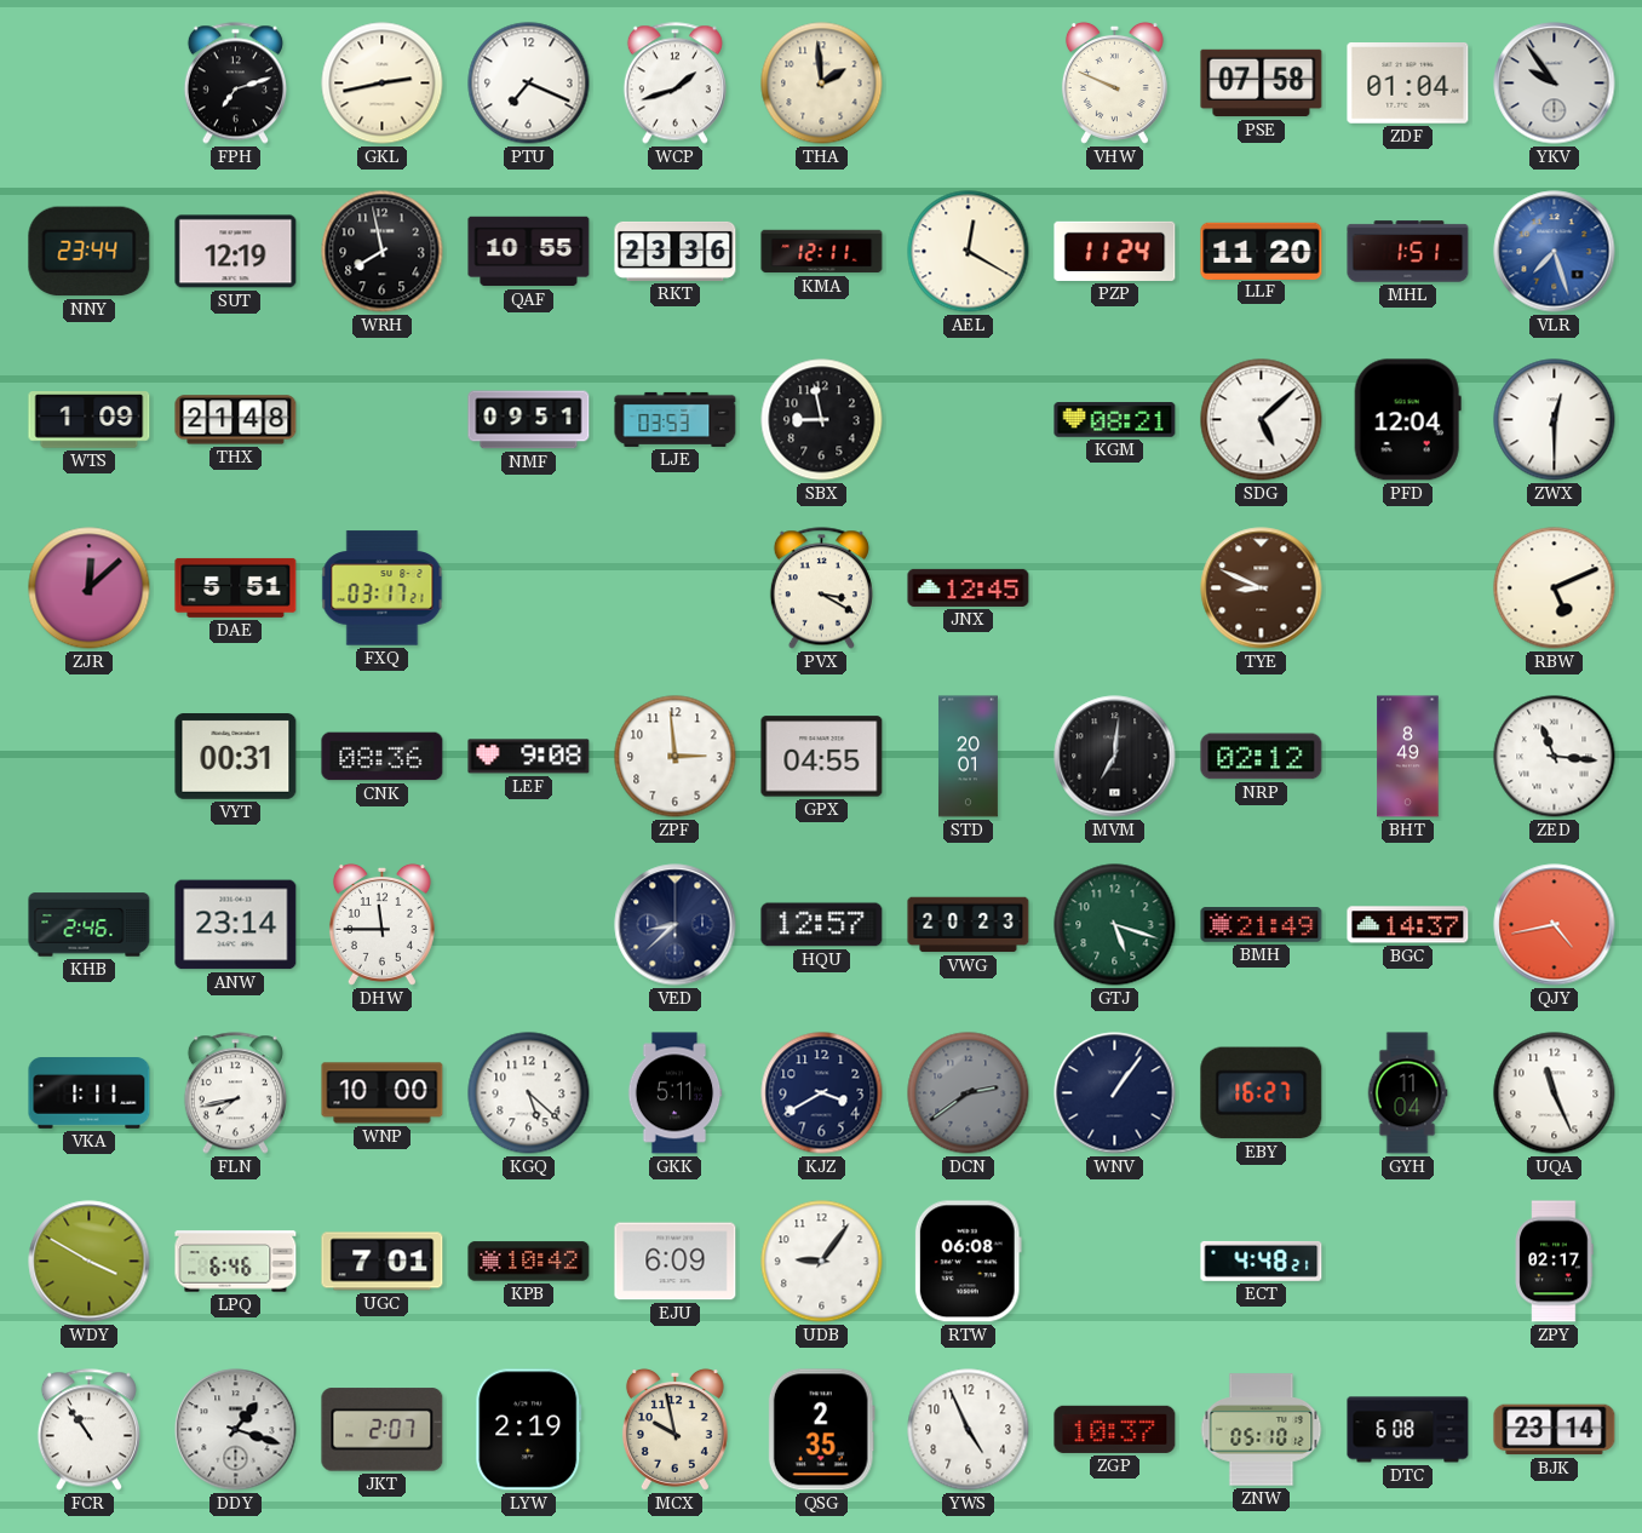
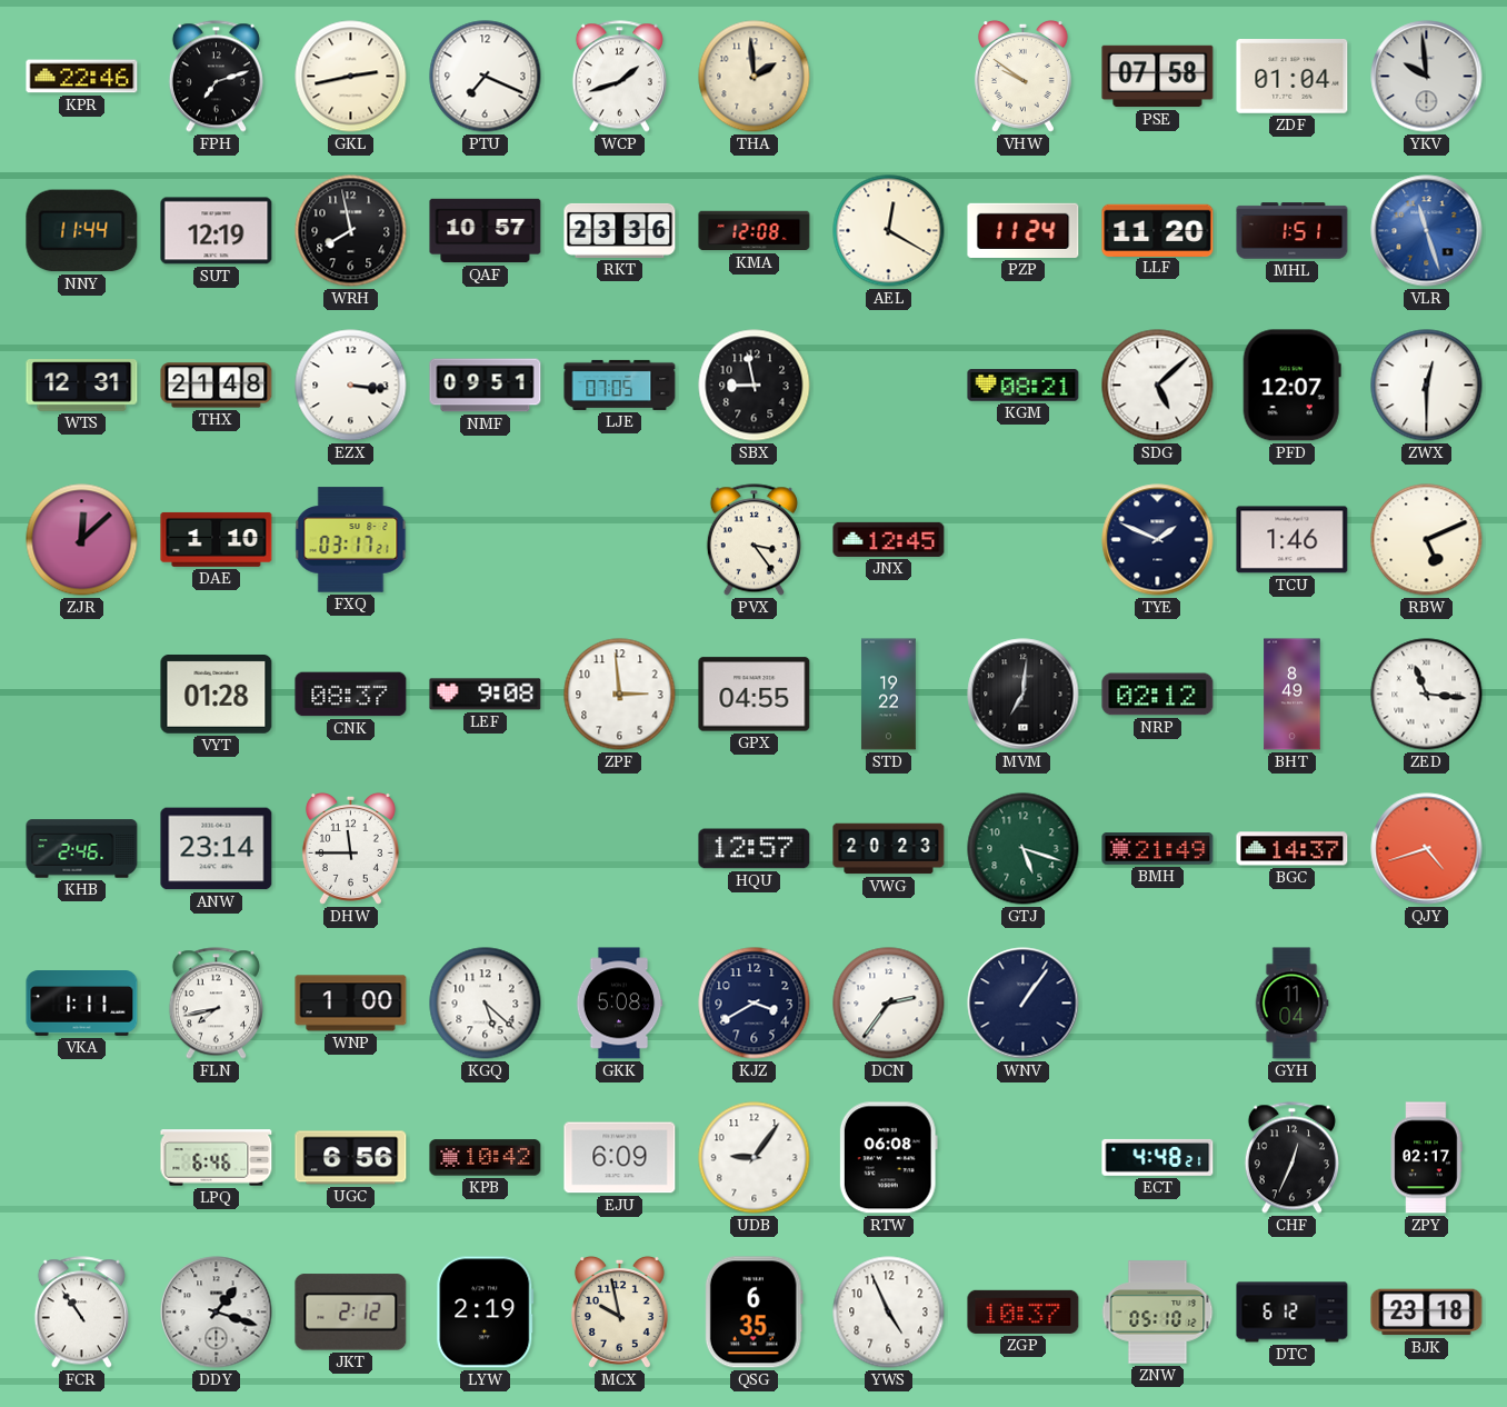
KPR: none -> 22:46
VHW: 9:49 -> 9:51
YKV: 9:54 -> 9:59
NNY: 23:44 -> 11:44
QAF: 10:55 -> 10:57
KMA: 12:11 -> 12:08
VLR: 7:27 -> 11:27
WTS: 1:09 -> 12:31
EZX: none -> 3:16
LJE: 03:53 -> 07:05
PFD: 12:04 -> 12:07
DAE: 5:51 -> 1:10
PVX: 3:20 -> 3:24
TYE: 8:49 -> 1:49
TYE dial: brown -> navy
TCU: none -> 1:46
VYT: 00:31 -> 01:28
CNK: 08:36 -> 08:37
STD: 20:01 -> 19:22
VED: 8:38 -> none
QJY: 4:43 -> 4:42
WNP: 10:00 -> 1:00
GKK: 5:11 -> 5:08
DCN: 2:39 -> 2:36
DCN dial: grey -> white
EBY: 16:27 -> none
UQA: 11:26 -> none
WDY: 3:50 -> none
UGC: 7:01 -> 6:56
CHF: none -> 12:34
JKT: 2:07 -> 2:12
QSG: 2:35 -> 6:35
DTC: 6:08 -> 6:12
BJK: 23:14 -> 23:18
